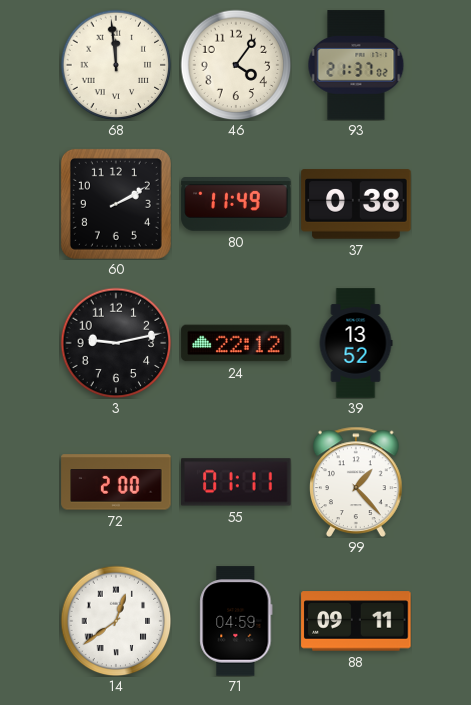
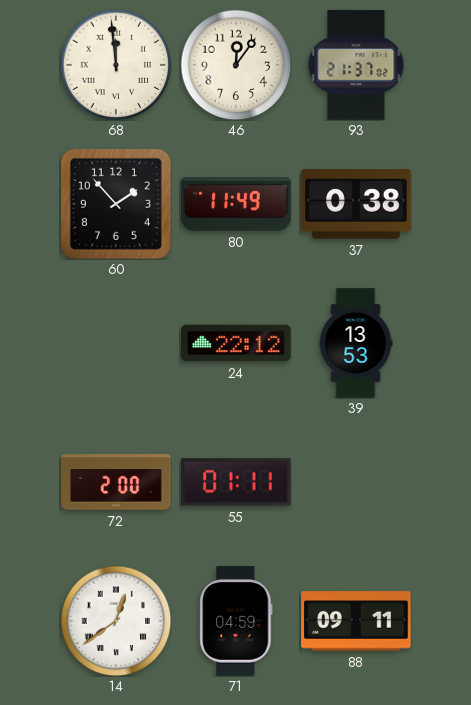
46: 4:06 -> 12:06
60: 2:10 -> 1:53
3: 9:13 -> none
39: 13:52 -> 13:53
99: 1:23 -> none
